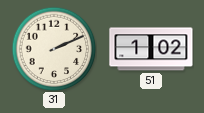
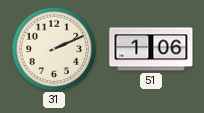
51: 1:02 -> 1:06
